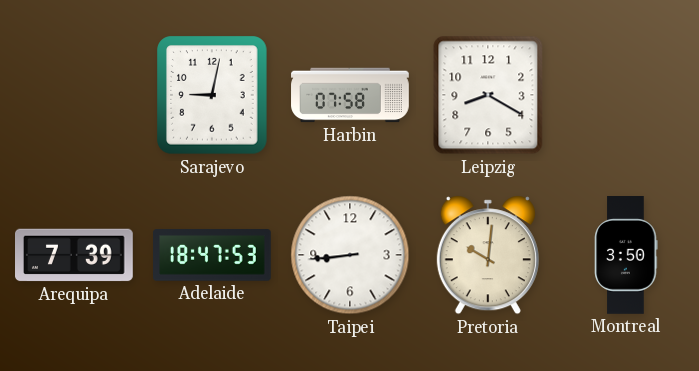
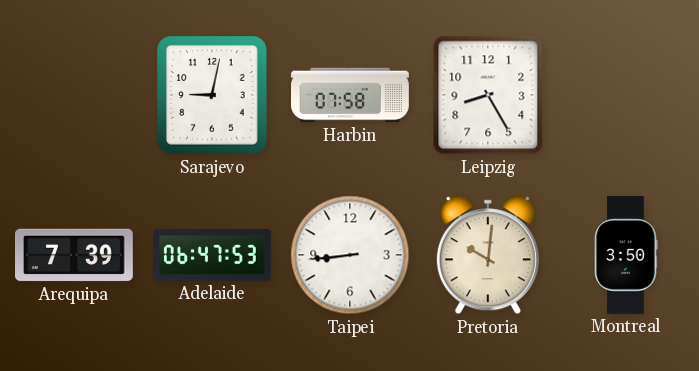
Leipzig: 8:20 -> 8:25
Adelaide: 18:47 -> 06:47
